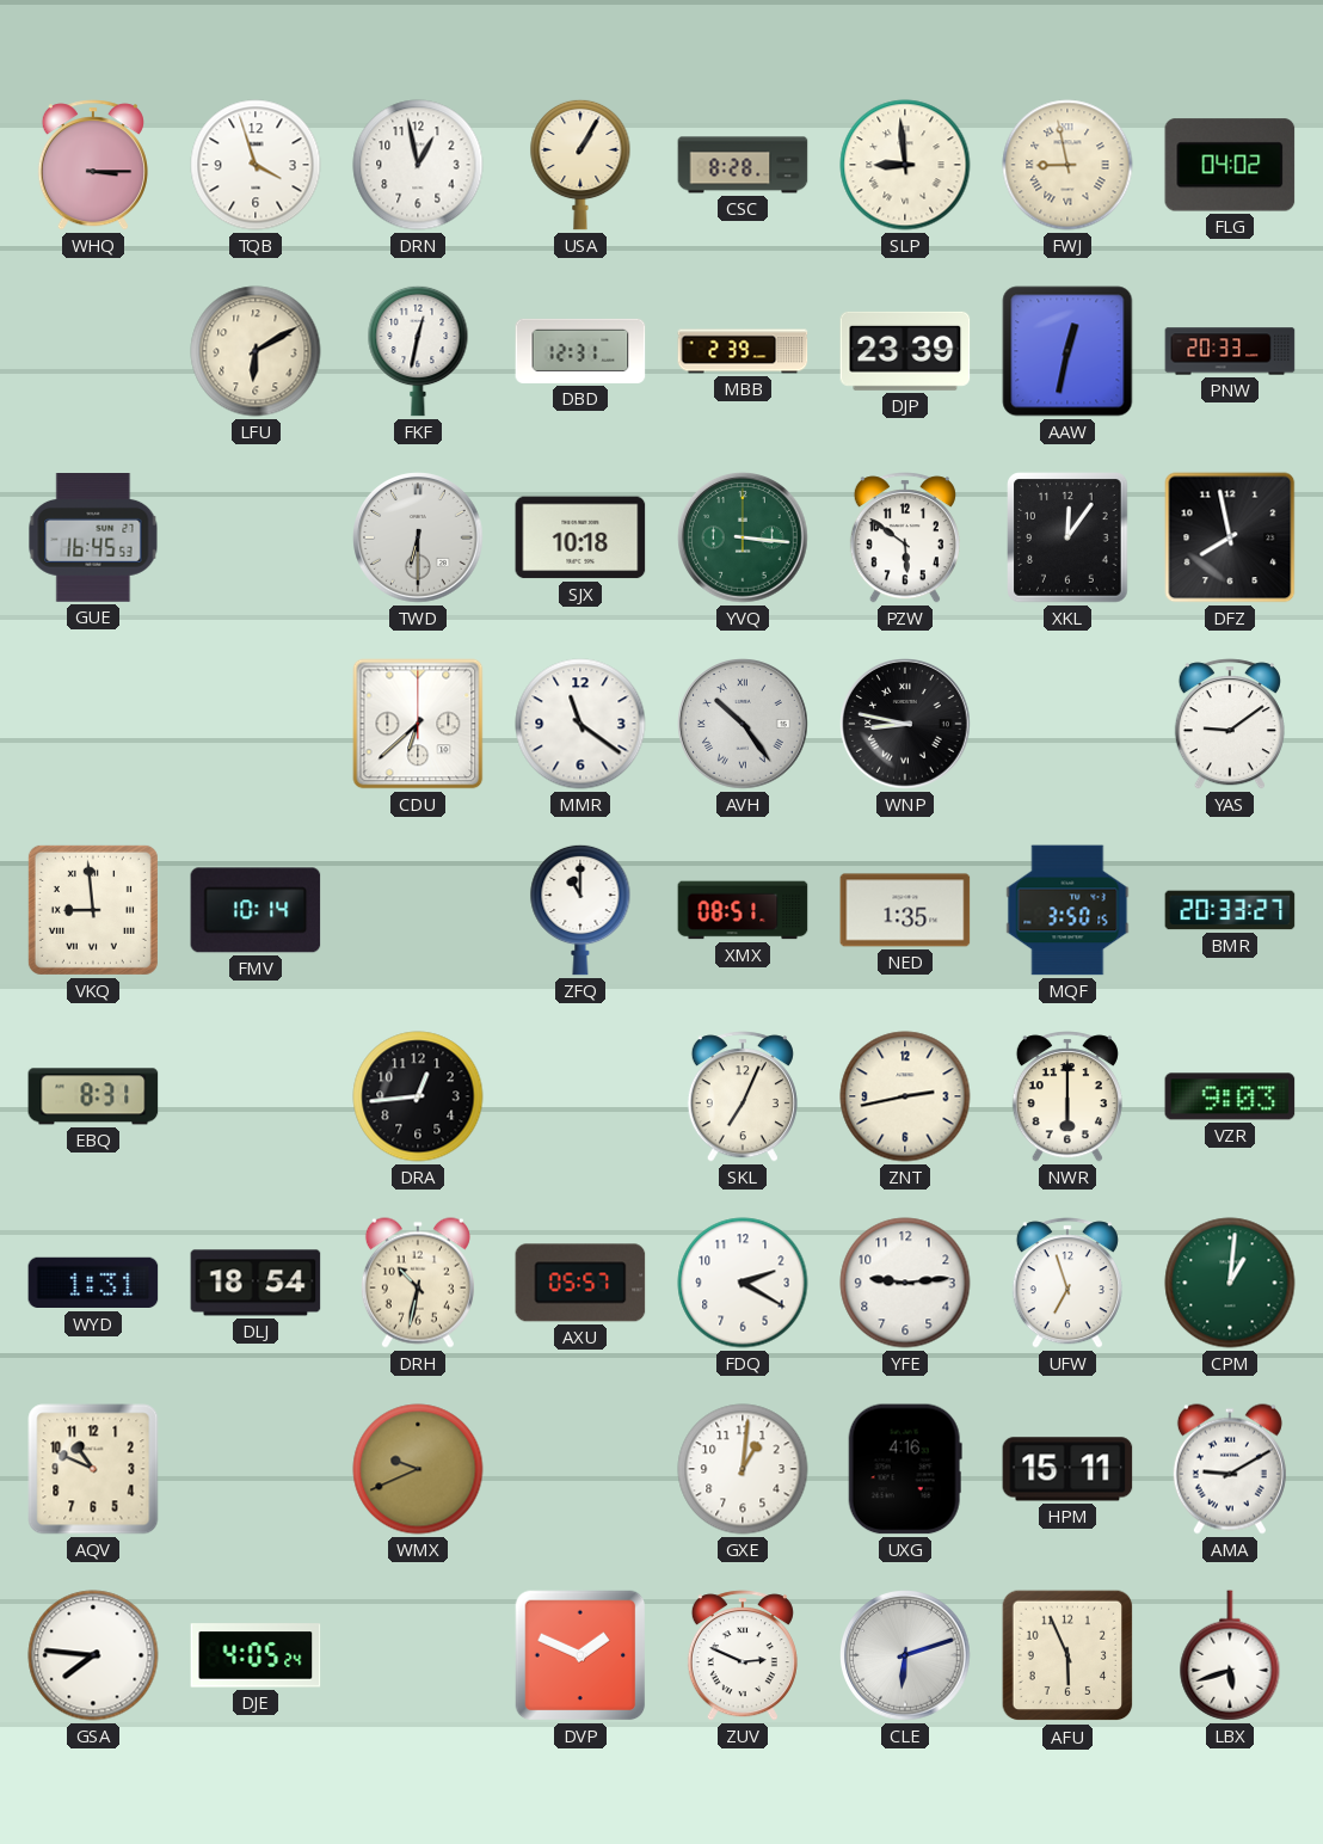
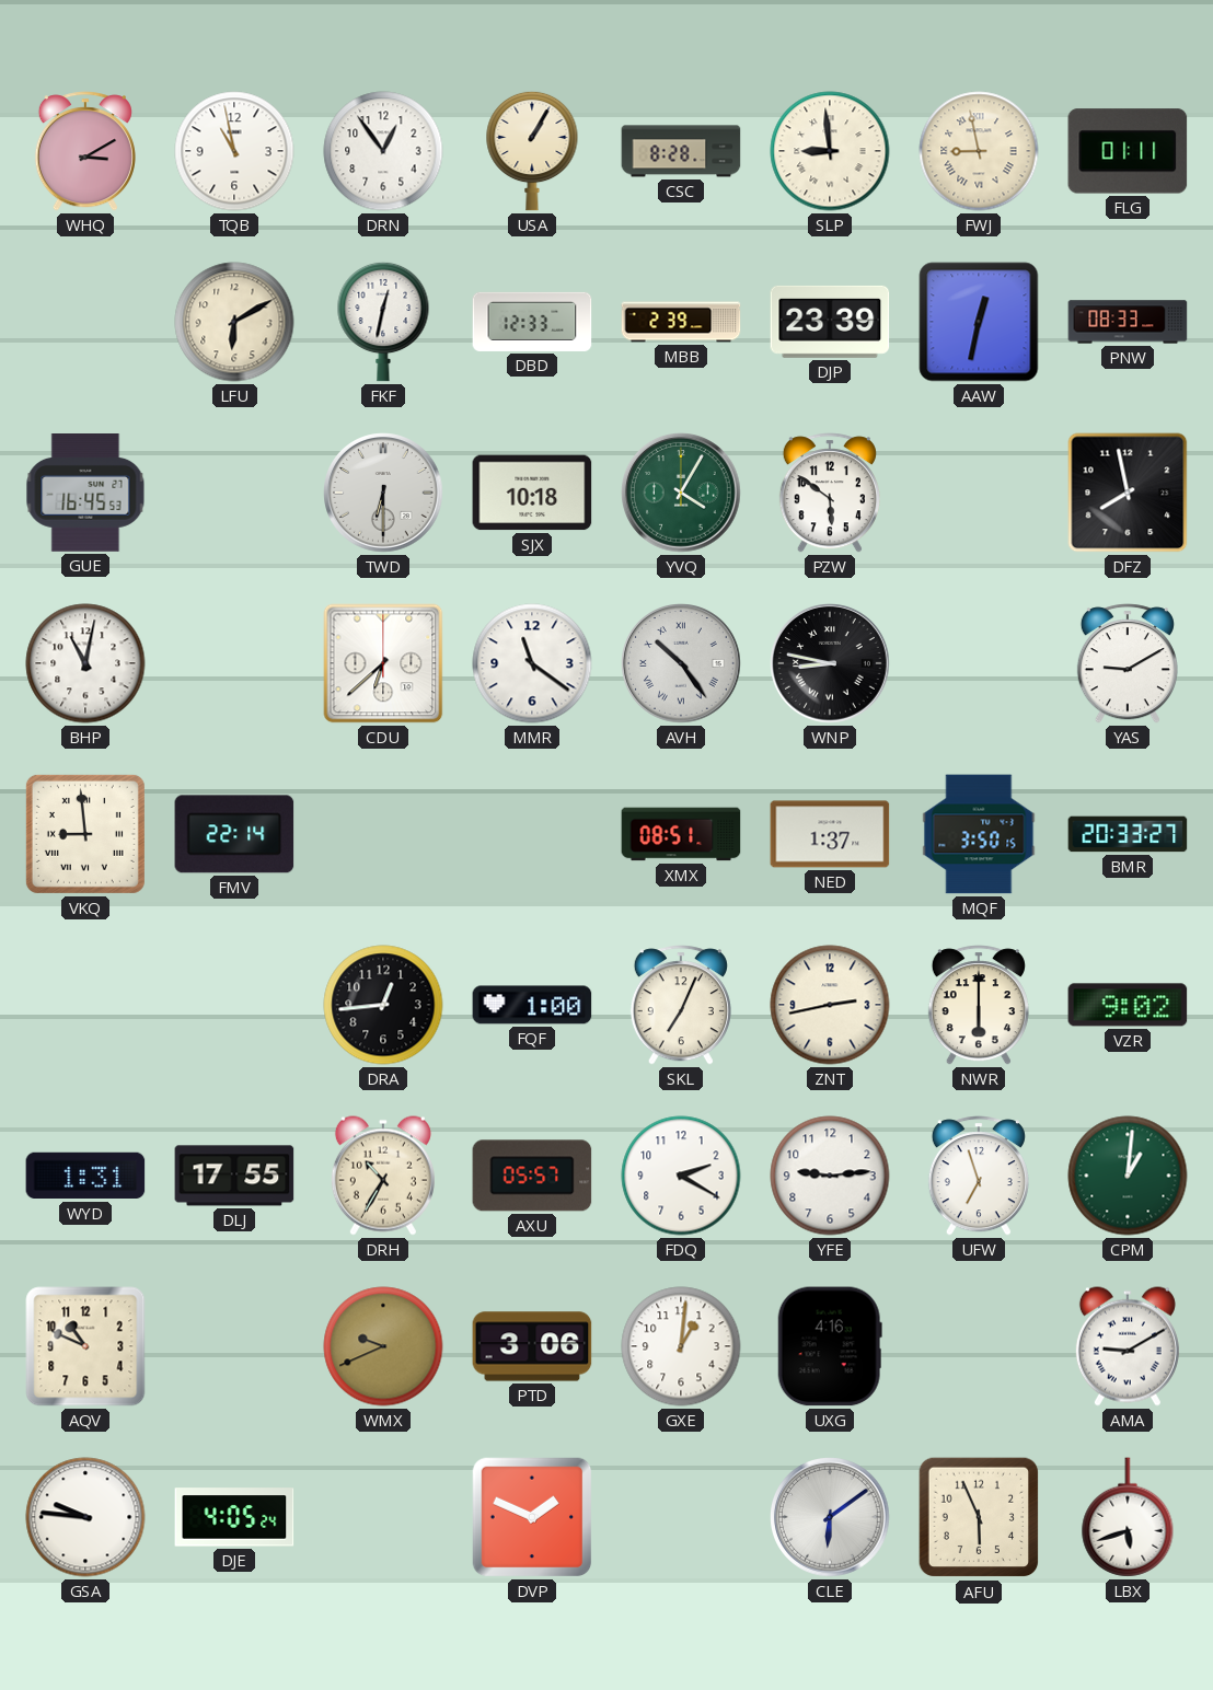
WHQ: 3:15 -> 3:10
TQB: 3:57 -> 10:58
DRN: 12:58 -> 12:54
FLG: 04:02 -> 01:11
DBD: 12:31 -> 12:33
PNW: 20:33 -> 08:33
YVQ: 3:16 -> 4:05
XKL: 12:06 -> none
BHP: none -> 11:02
YAS: 9:09 -> 9:10
FMV: 10:14 -> 22:14
ZFQ: 11:00 -> none
NED: 1:35 -> 1:37
EBQ: 8:31 -> none
FQF: none -> 1:00
VZR: 9:03 -> 9:02
DLJ: 18:54 -> 17:55
DRH: 10:32 -> 10:35
PTD: none -> 3:06
HPM: 15:11 -> none
GSA: 7:46 -> 9:46
ZUV: 2:49 -> none
CLE: 6:12 -> 6:09
